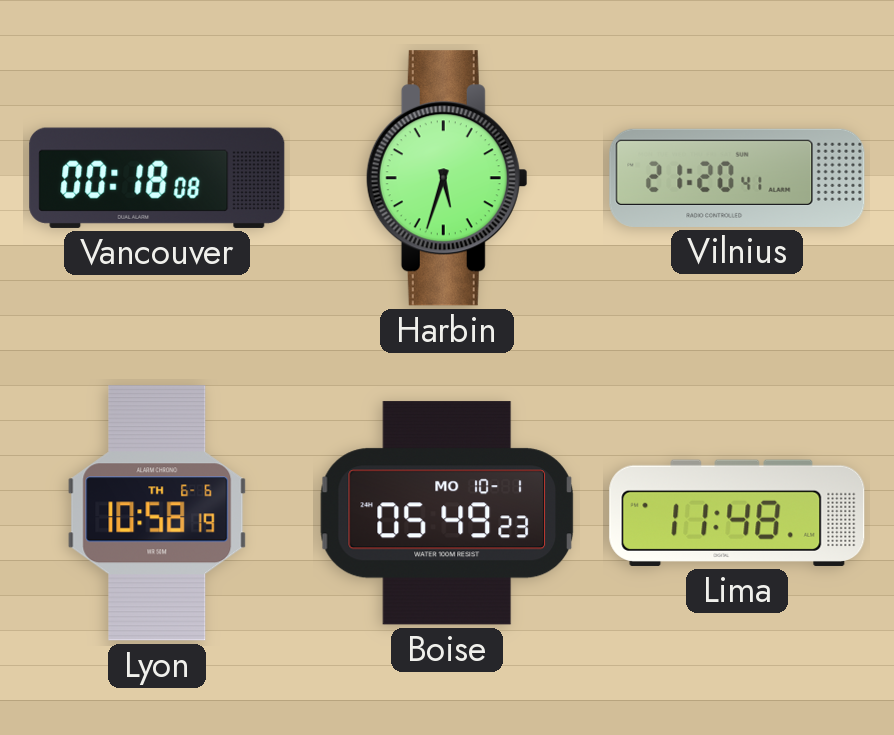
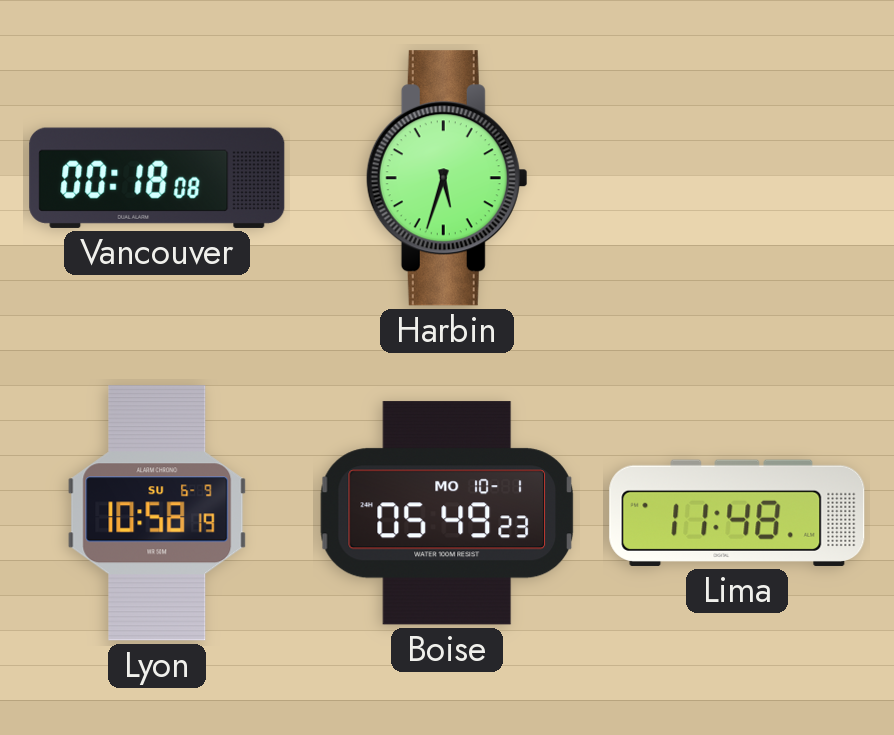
Vilnius: 21:20 -> none
Lyon date: TH 6-6 -> SU 6-9
